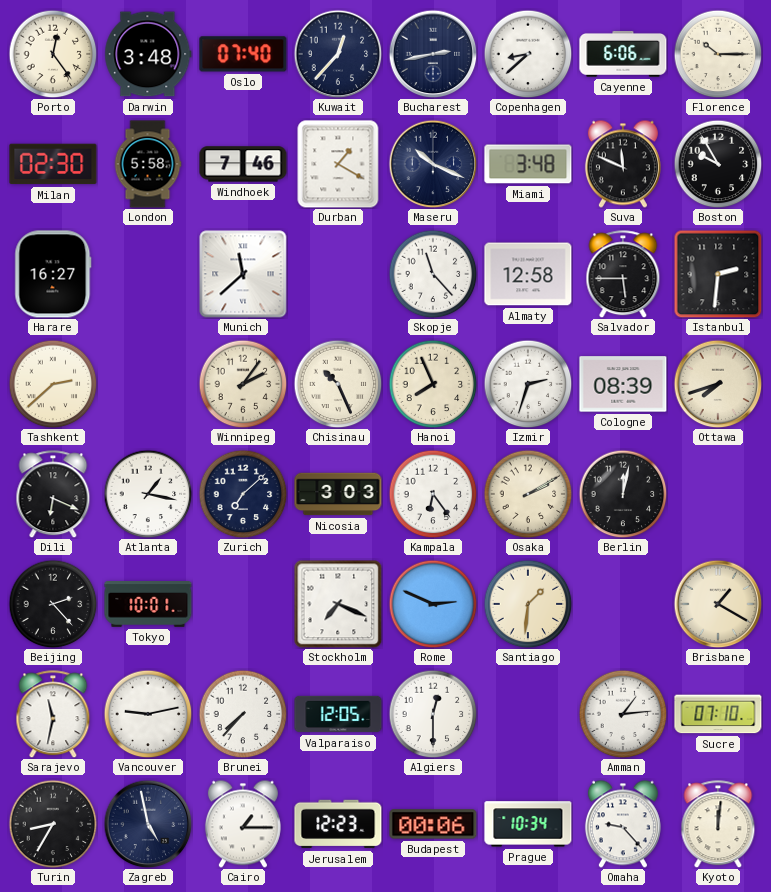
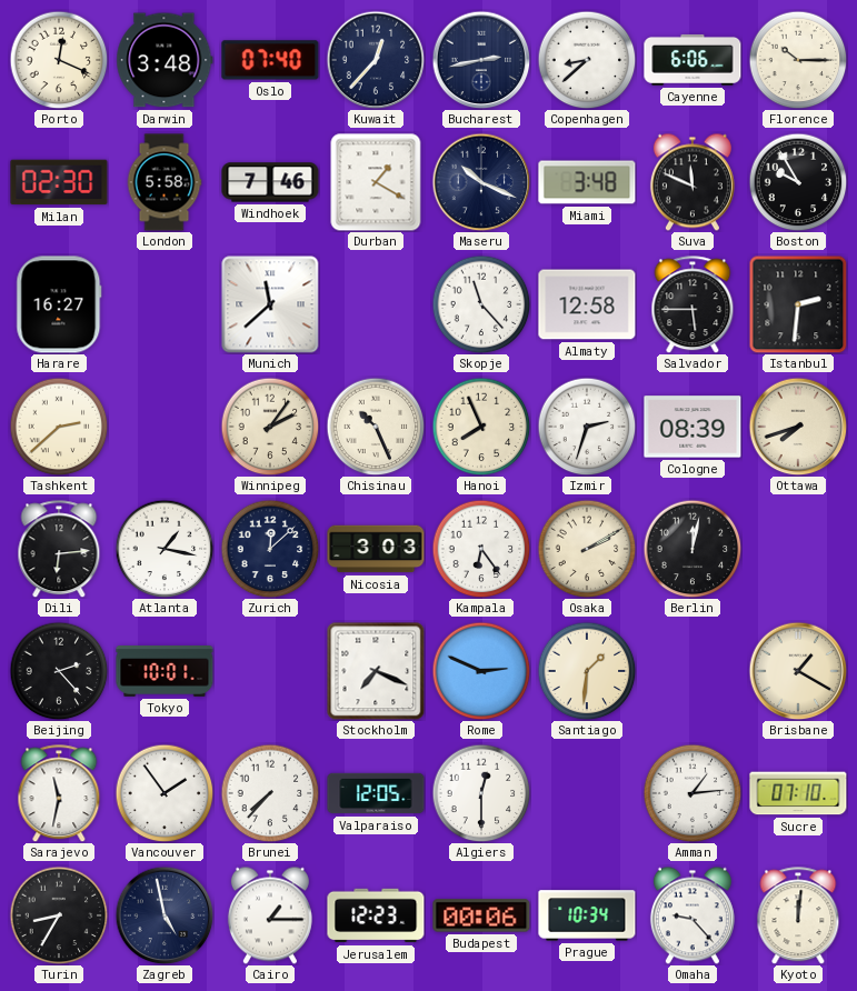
Porto: 12:24 -> 12:19
Dili: 6:19 -> 6:14
Zurich: 7:08 -> 12:08
Vancouver: 9:13 -> 1:54
